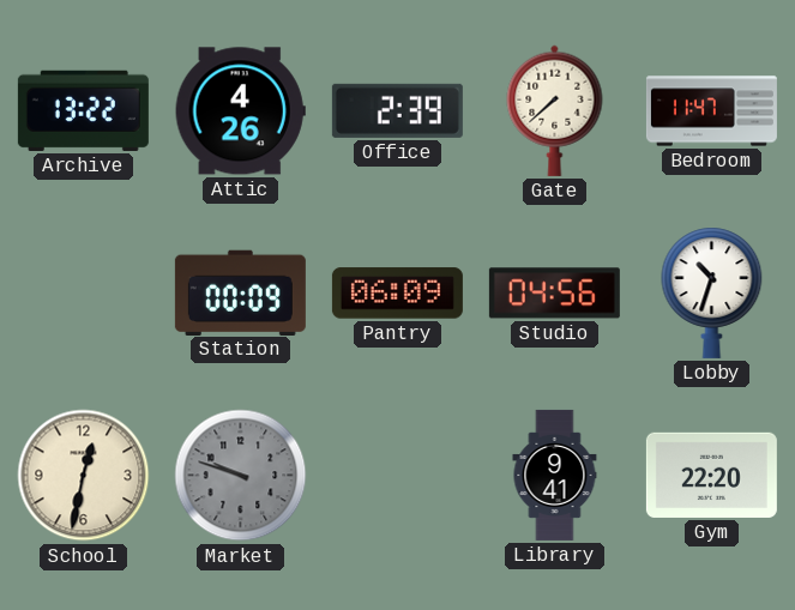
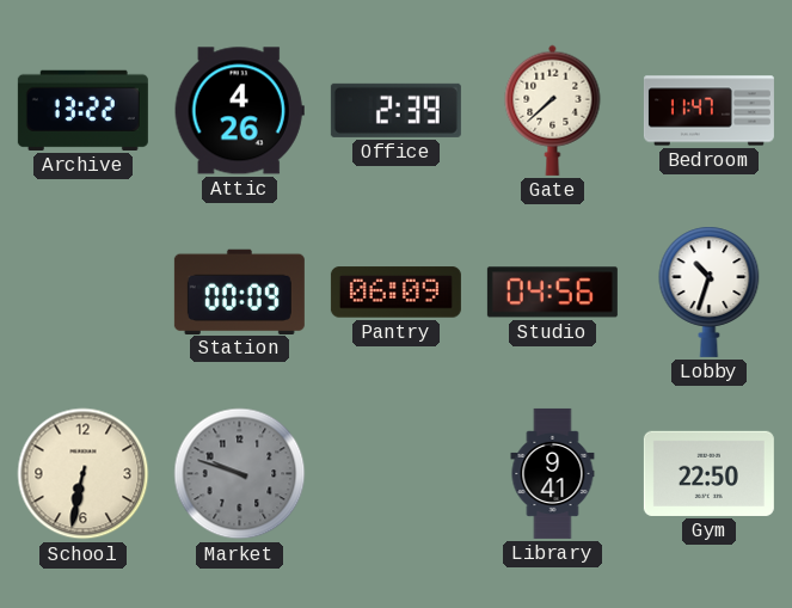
School: 12:32 -> 6:32
Gym: 22:20 -> 22:50
